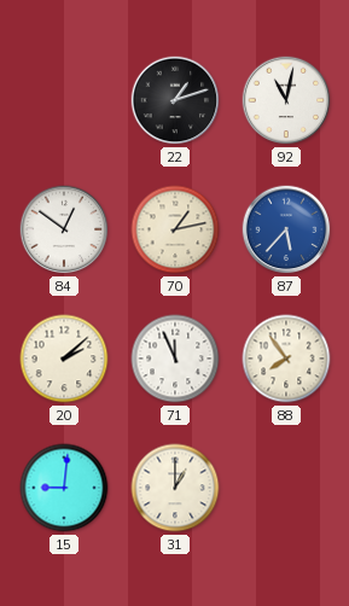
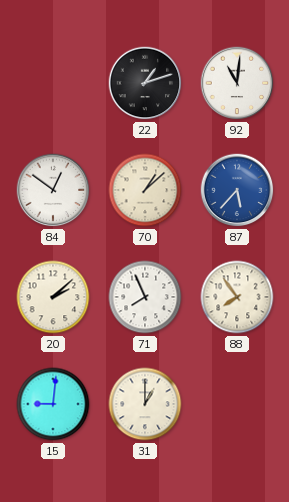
92: 11:02 -> 11:01
70: 1:13 -> 1:08
71: 11:56 -> 7:56
